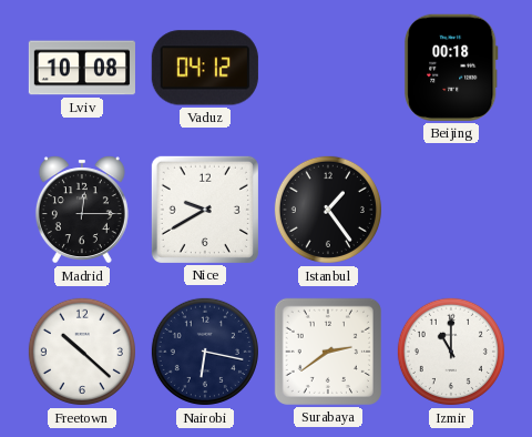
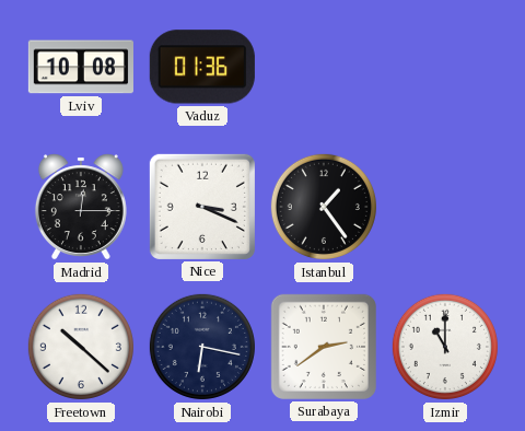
Vaduz: 04:12 -> 01:36
Beijing: 00:18 -> none
Nice: 9:40 -> 3:19
